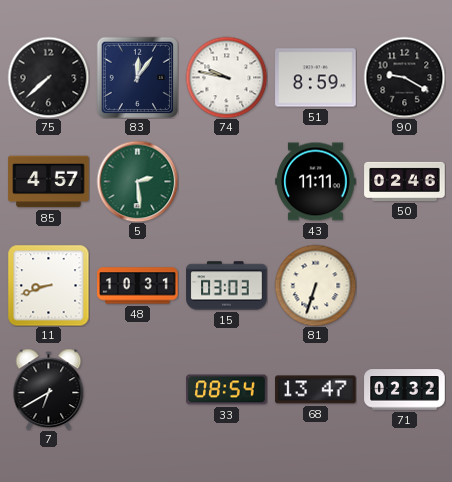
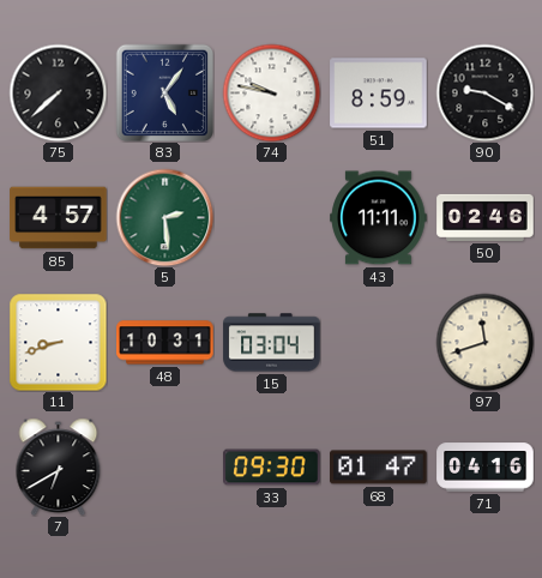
83: 12:06 -> 5:06
15: 03:03 -> 03:04
81: 6:33 -> none
97: none -> 11:42
33: 08:54 -> 09:30
68: 13:47 -> 01:47
71: 02:32 -> 04:16
